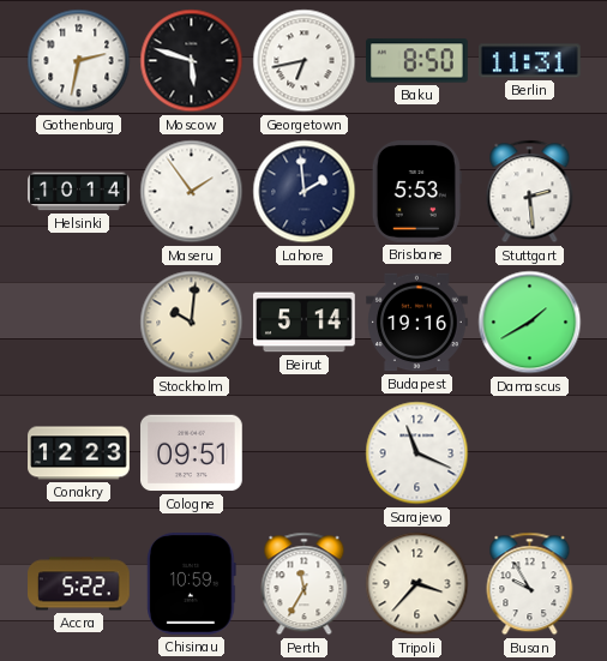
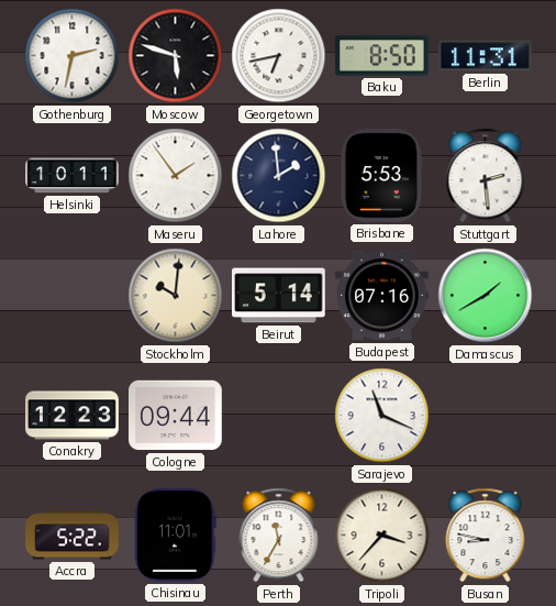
Helsinki: 10:14 -> 10:11
Budapest: 19:16 -> 07:16
Cologne: 09:51 -> 09:44
Chisinau: 10:59 -> 11:01
Busan: 9:55 -> 8:47
